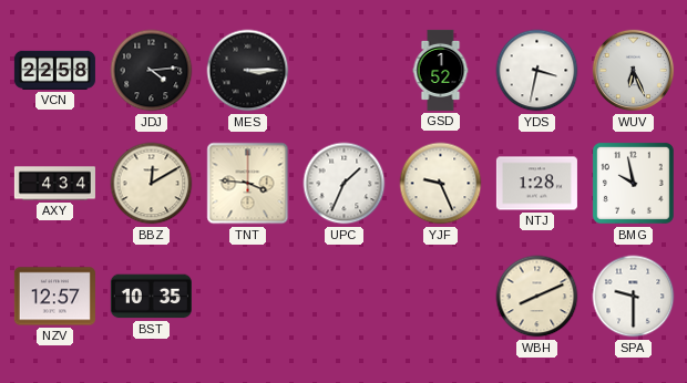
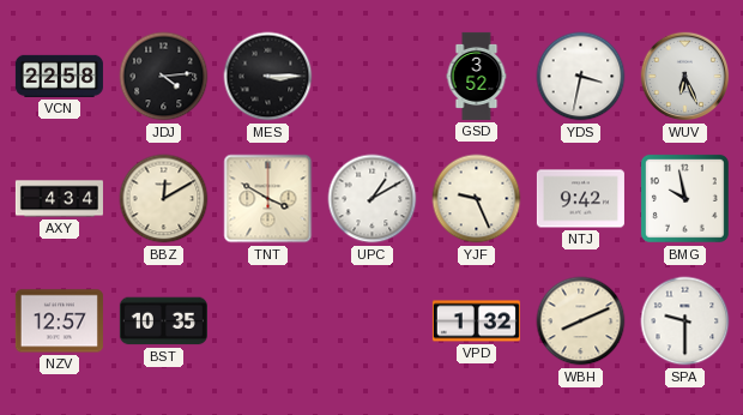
GSD: 1:52 -> 3:52
TNT: 3:46 -> 3:50
UPC: 1:34 -> 1:10
NTJ: 1:28 -> 9:42
VPD: none -> 1:32
